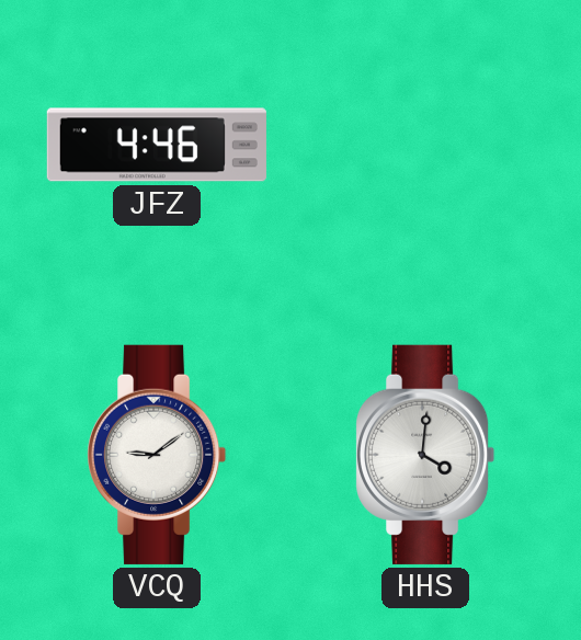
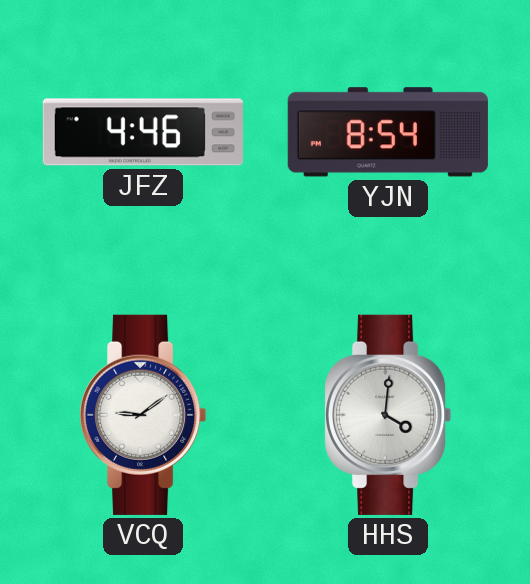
YJN: none -> 8:54
